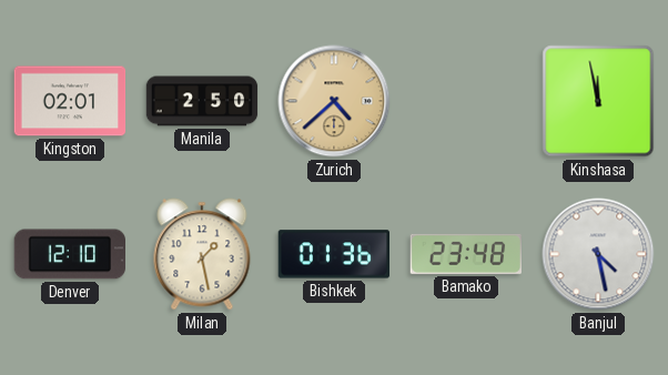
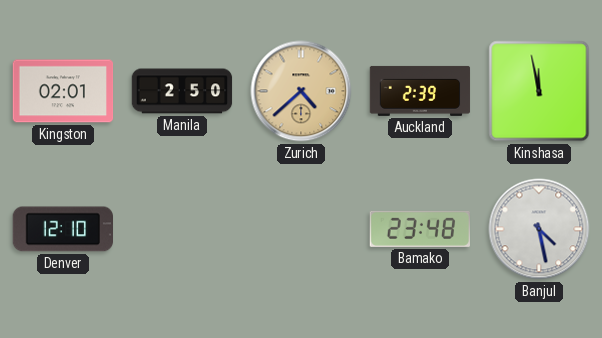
Auckland: none -> 2:39
Milan: 1:28 -> none
Bishkek: 01:36 -> none
